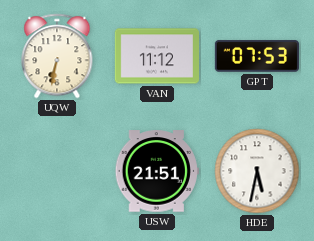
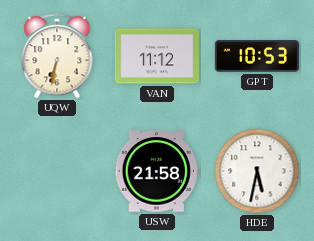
GPT: 07:53 -> 10:53
USW: 21:51 -> 21:58
